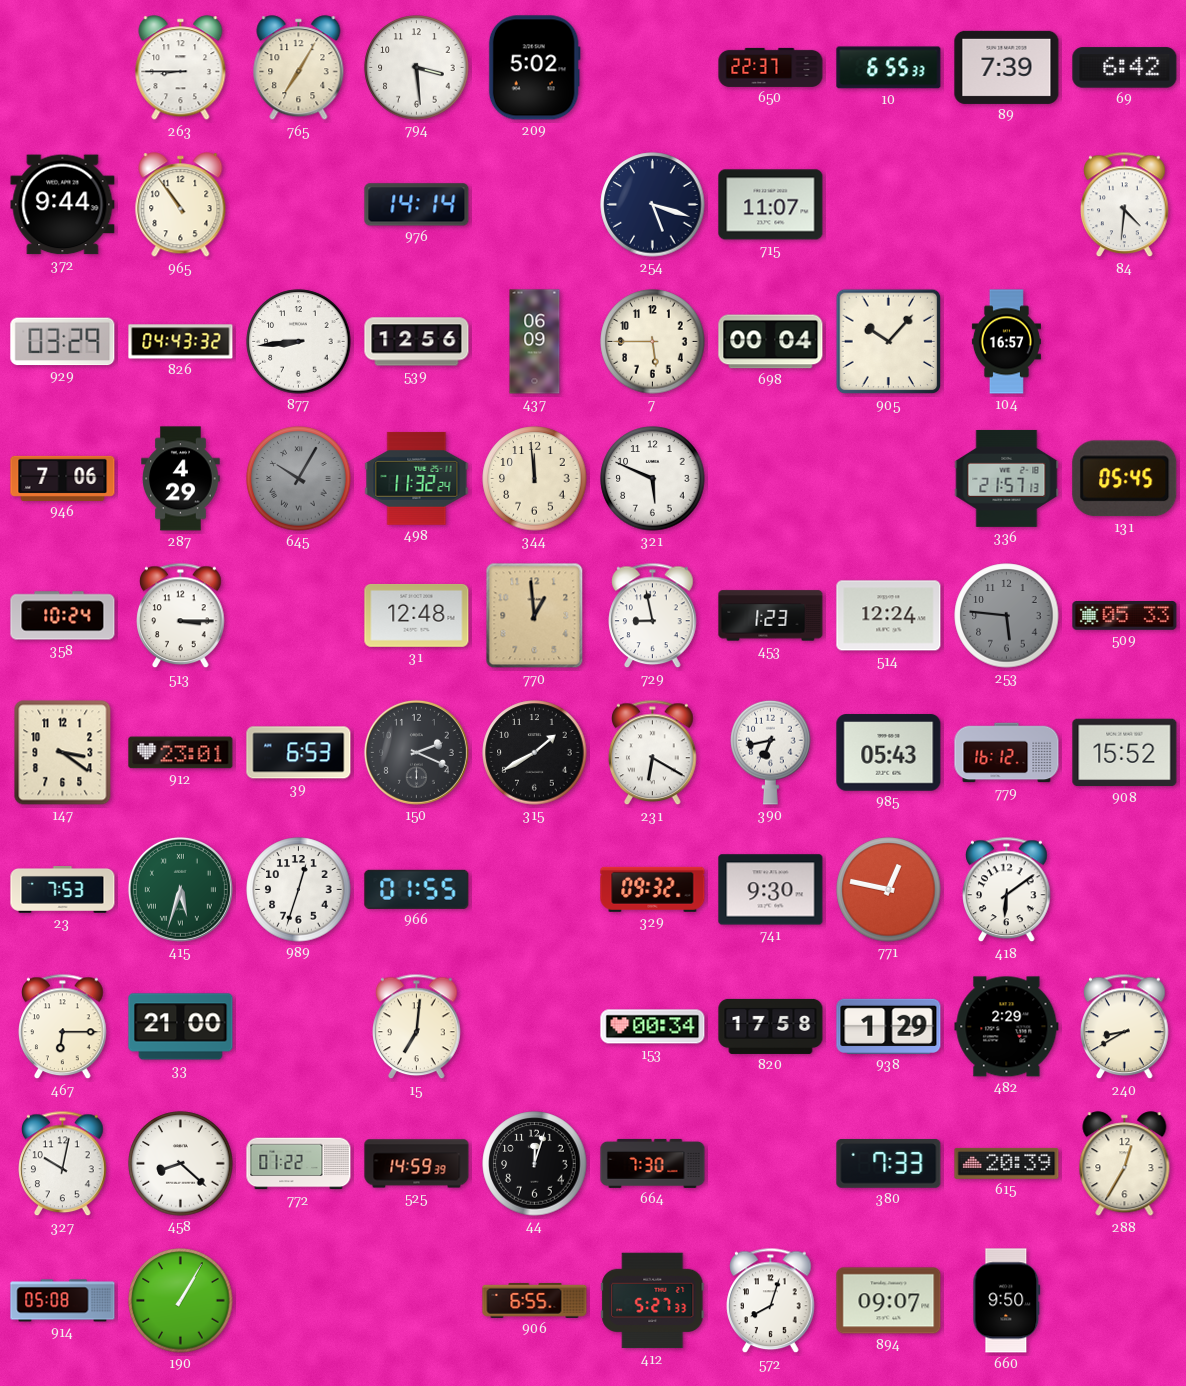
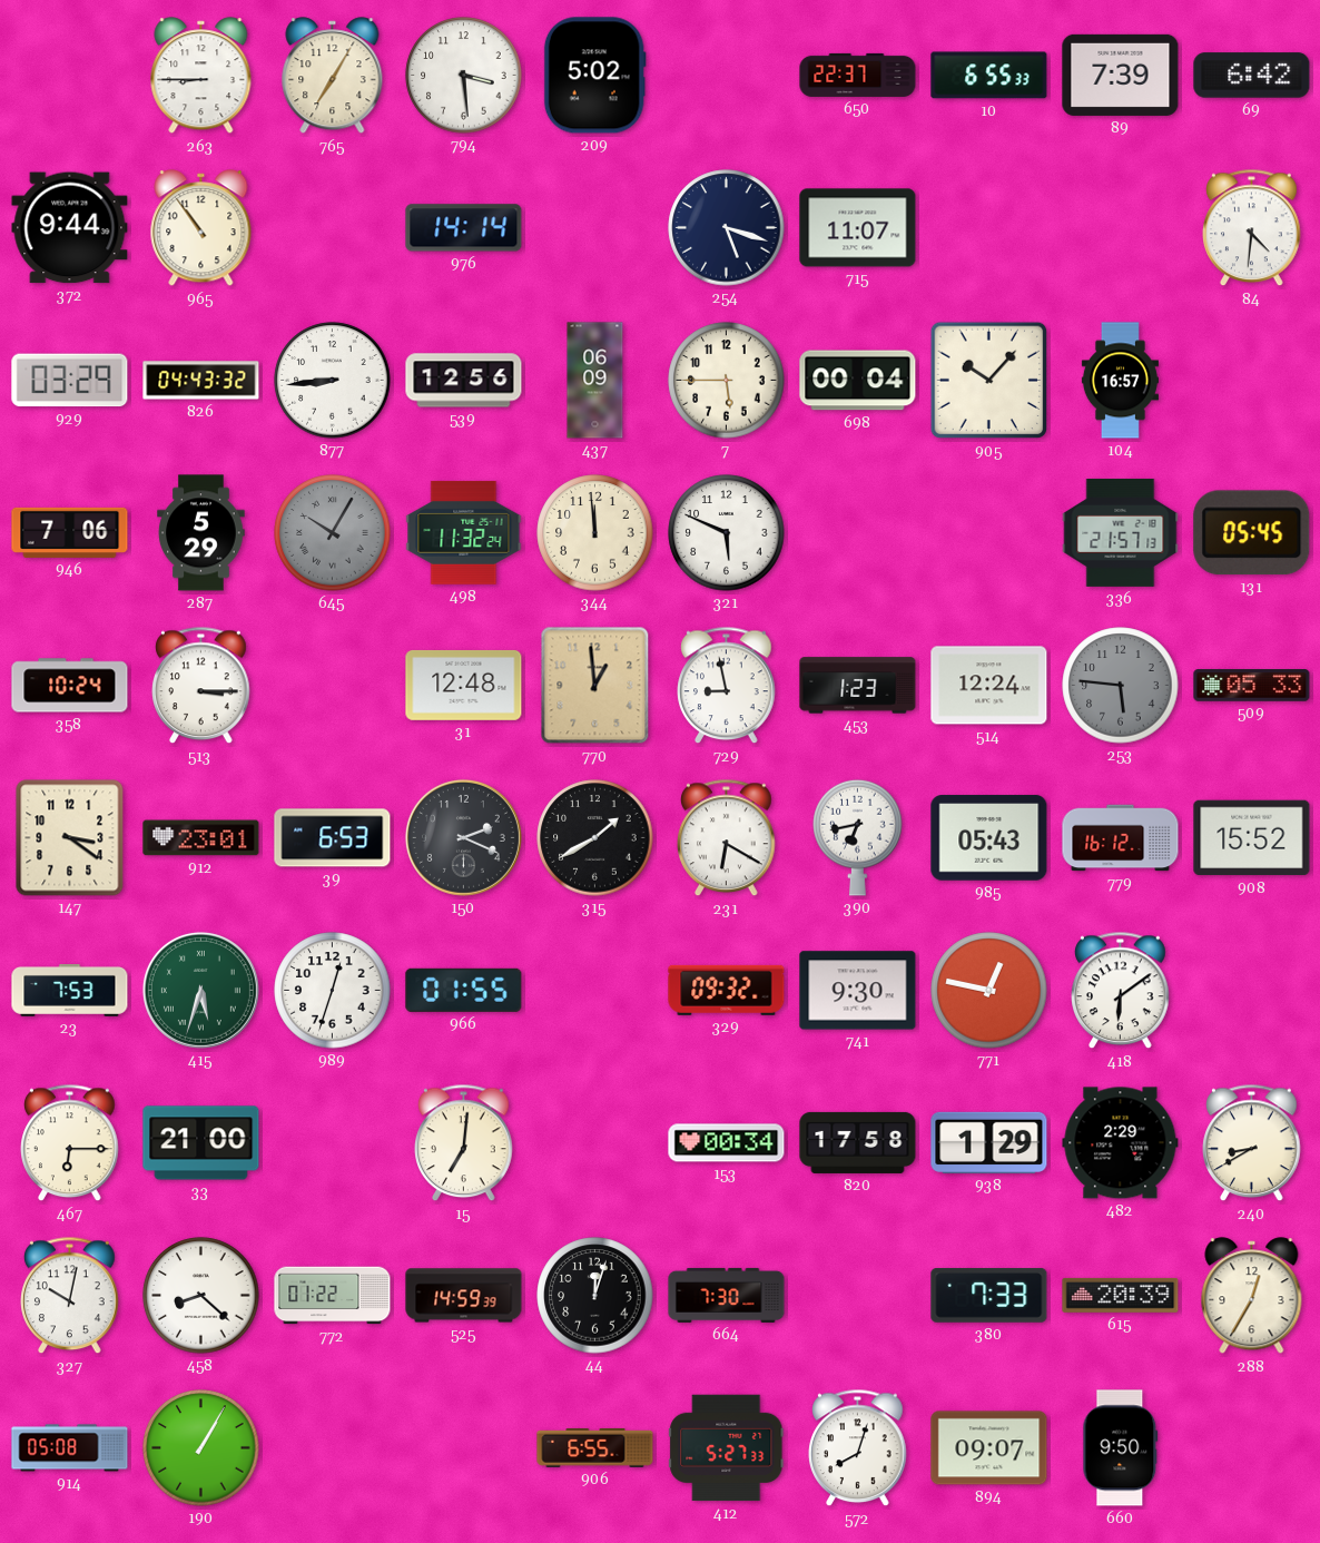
287: 4:29 -> 5:29
